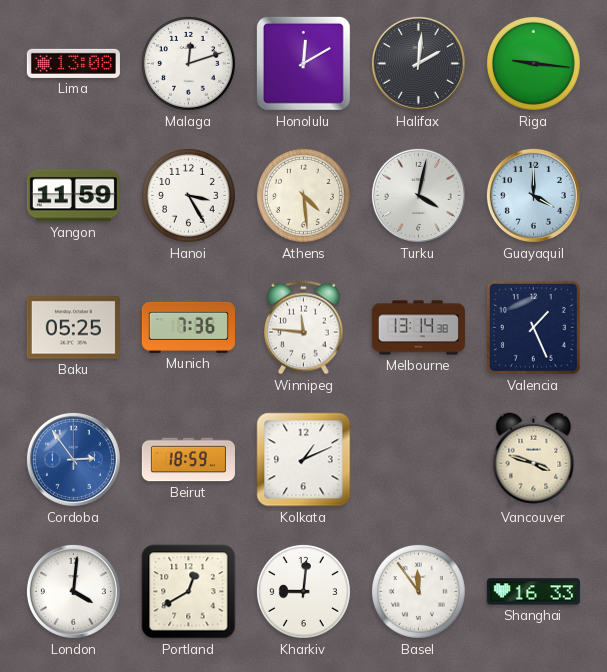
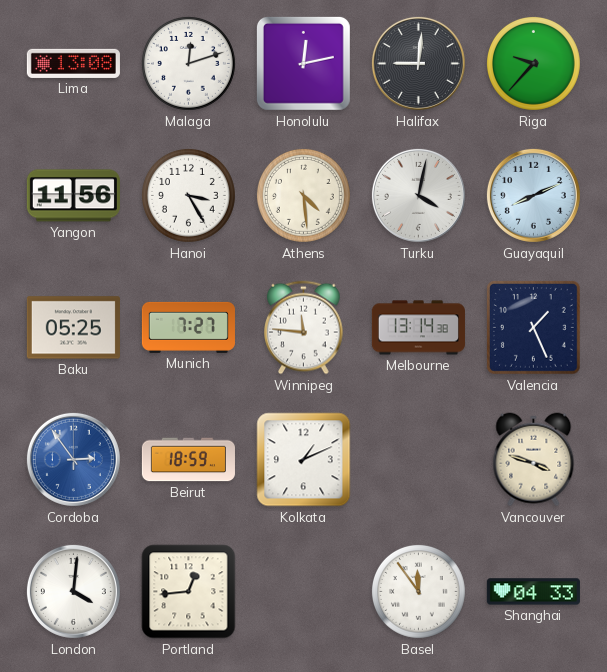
Honolulu: 12:10 -> 12:13
Halifax: 2:01 -> 9:01
Riga: 9:16 -> 9:37
Yangon: 11:59 -> 11:56
Guayaquil: 4:00 -> 8:11
Munich: 7:36 -> 7:27
Portland: 12:40 -> 12:44
Kharkiv: 9:01 -> none
Shanghai: 16:33 -> 04:33
